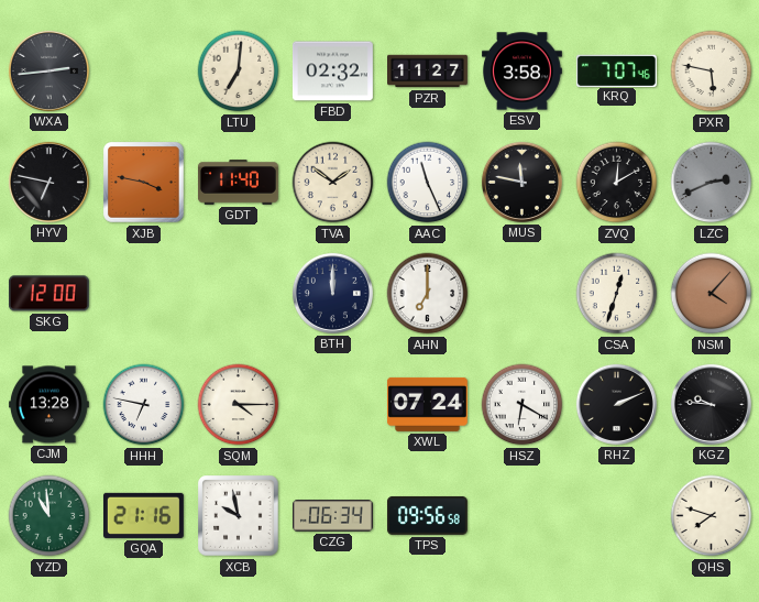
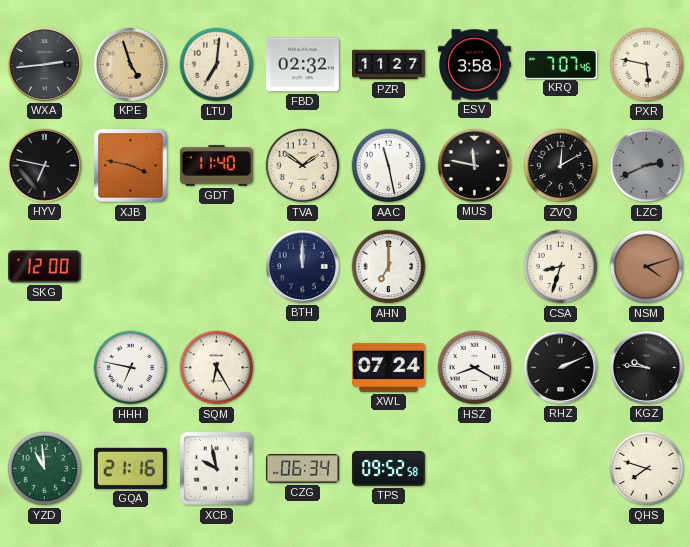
KPE: none -> 4:57
AAC: 11:26 -> 11:28
CSA: 12:33 -> 8:33
NSM: 4:07 -> 4:12
CJM: 13:28 -> none
SQM: 4:15 -> 6:25
HSZ: 6:20 -> 8:20
TPS: 09:56 -> 09:52
